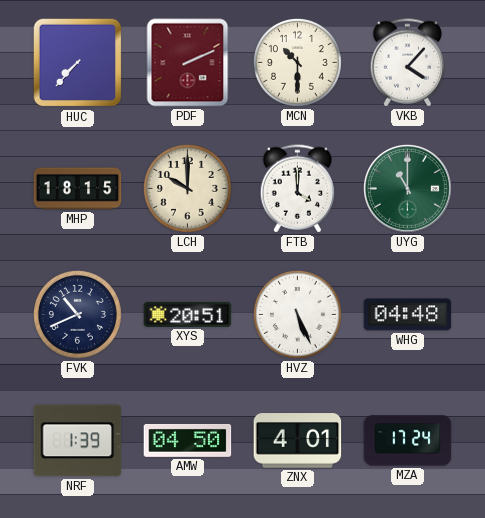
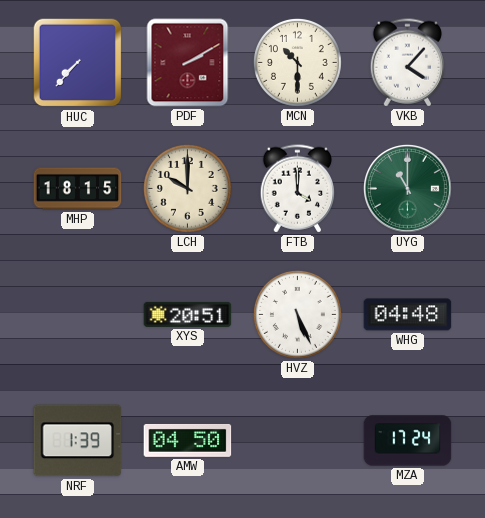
PDF: 2:11 -> 2:10
FVK: 10:41 -> none
ZNX: 4:01 -> none
